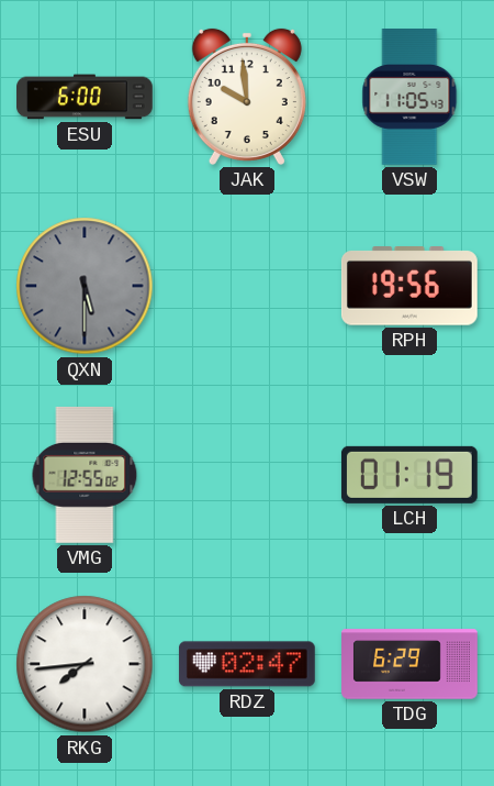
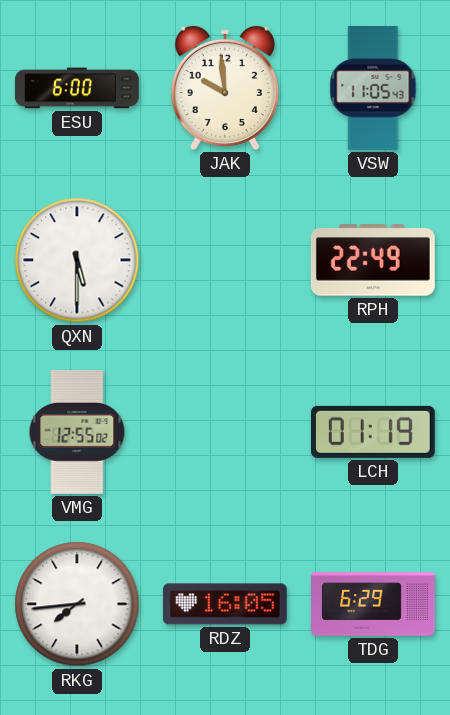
QXN dial: grey -> white
RPH: 19:56 -> 22:49
RDZ: 02:47 -> 16:05
